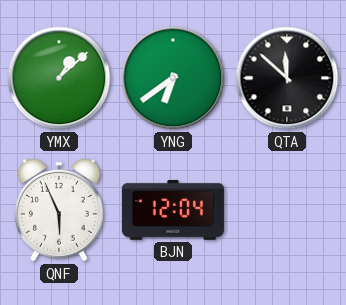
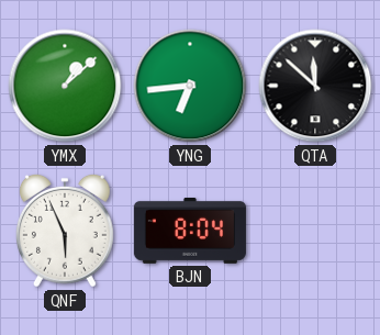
YNG: 6:39 -> 6:44
BJN: 12:04 -> 8:04
